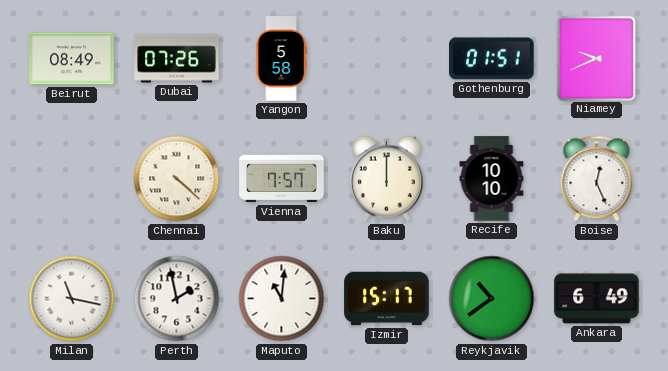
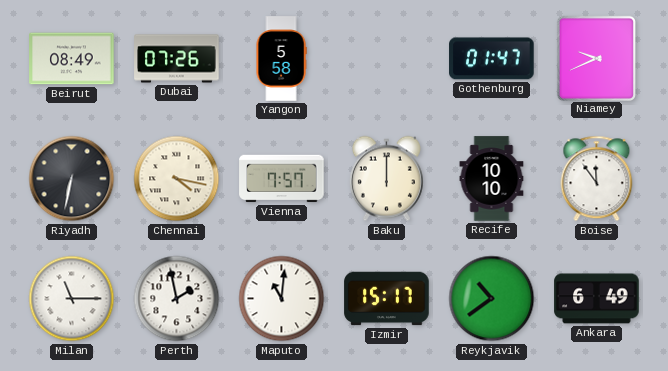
Gothenburg: 01:51 -> 01:47
Riyadh: none -> 6:32
Chennai: 4:22 -> 4:17
Boise: 12:26 -> 11:54
Milan: 11:17 -> 11:15
